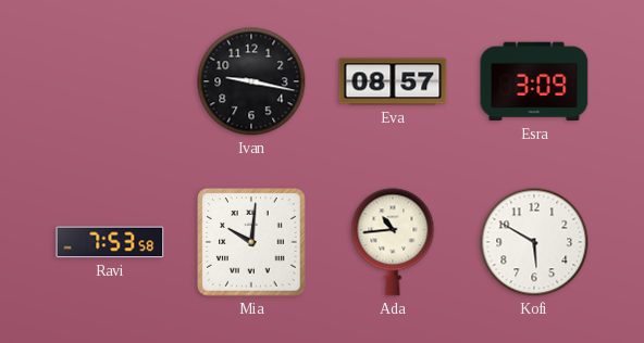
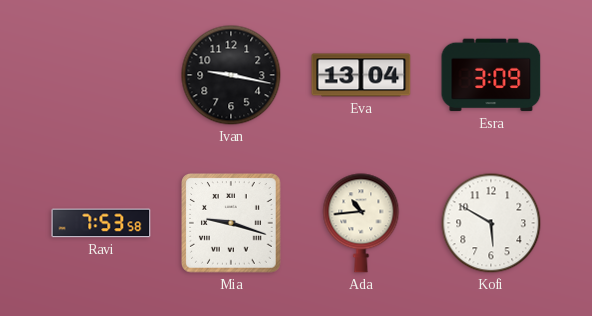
Eva: 08:57 -> 13:04
Mia: 10:01 -> 9:18
